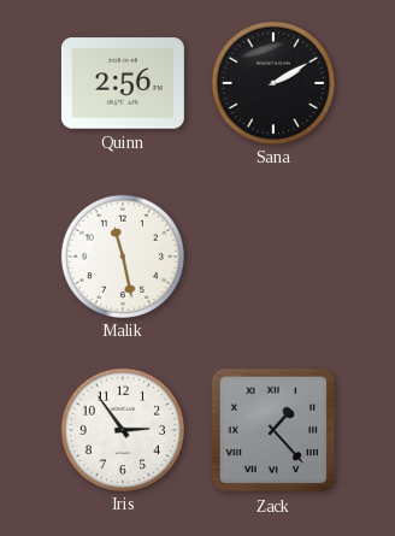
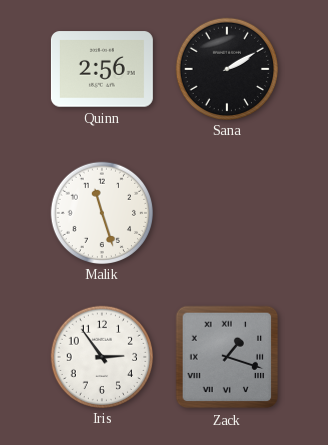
Malik: 11:28 -> 11:27
Zack: 1:23 -> 1:18
